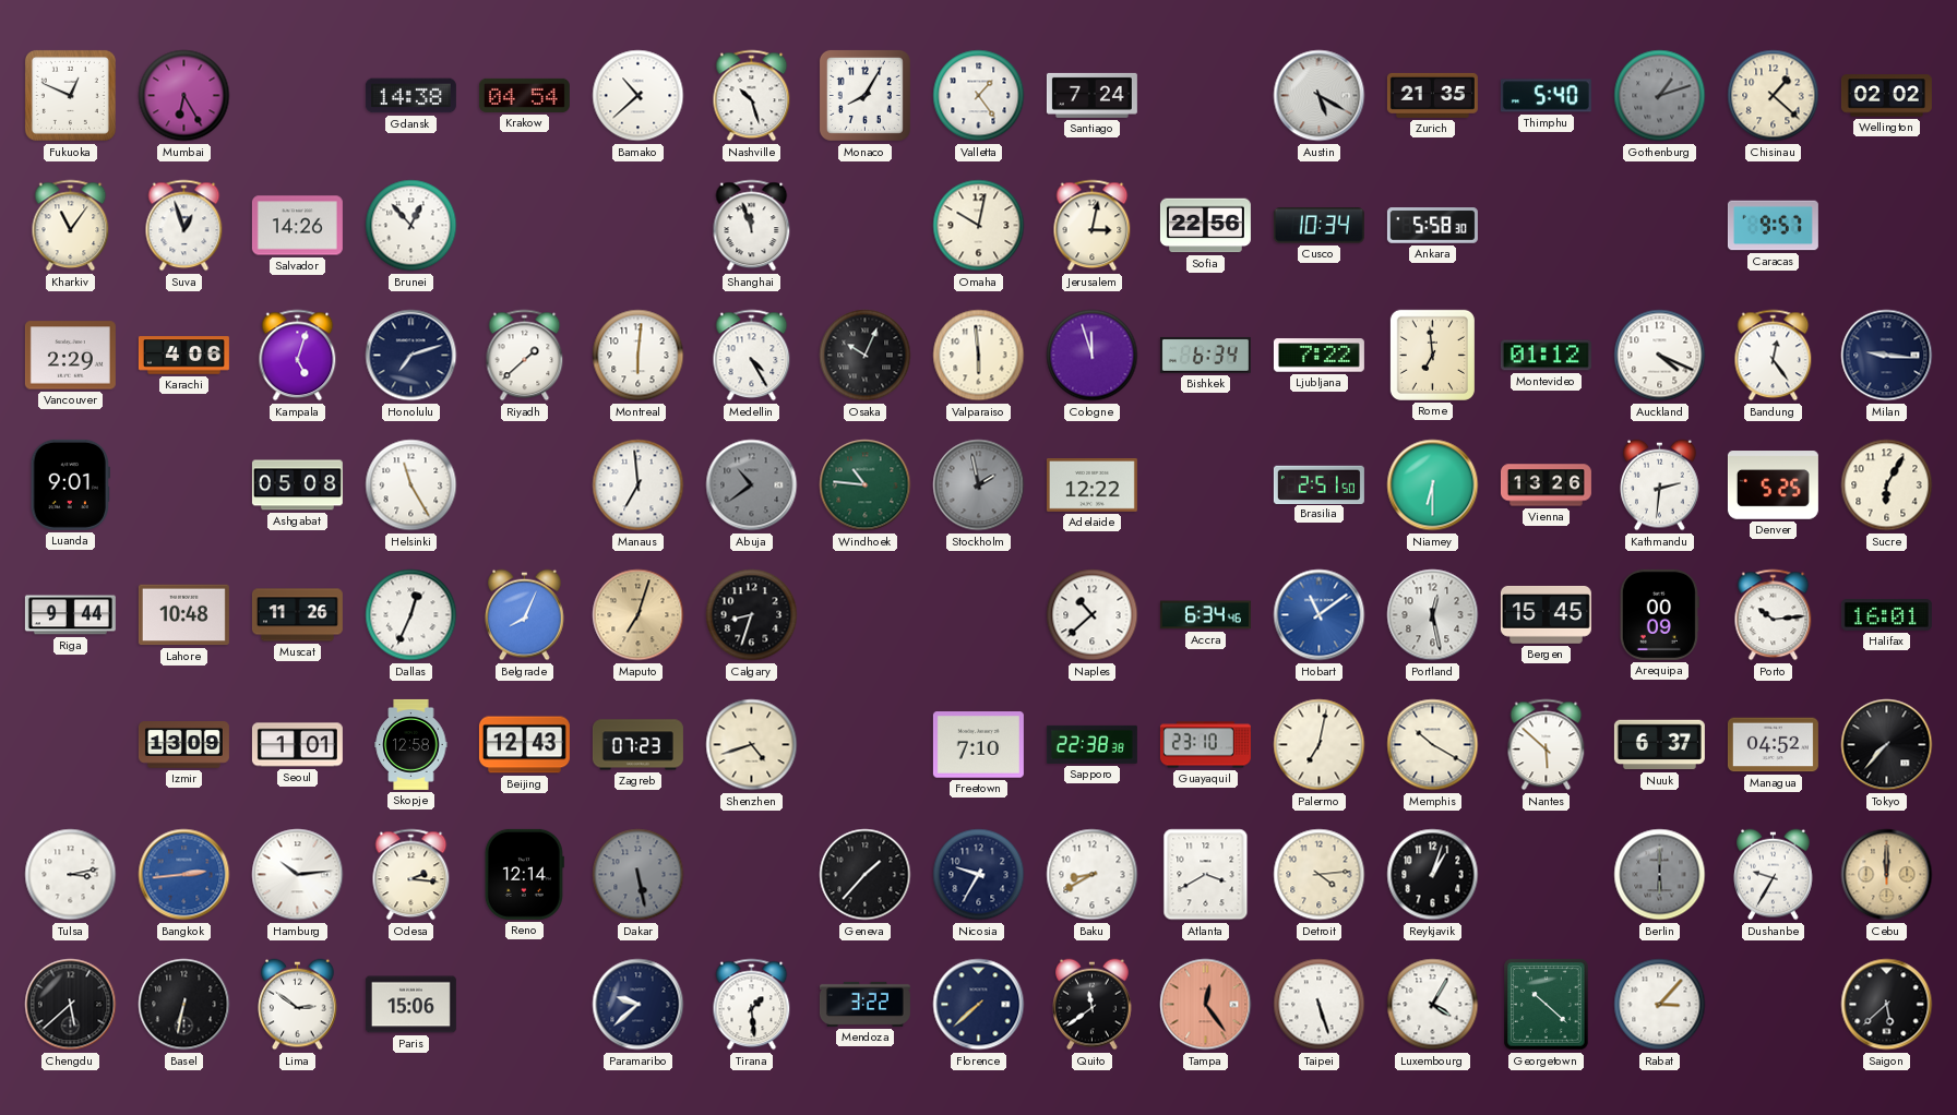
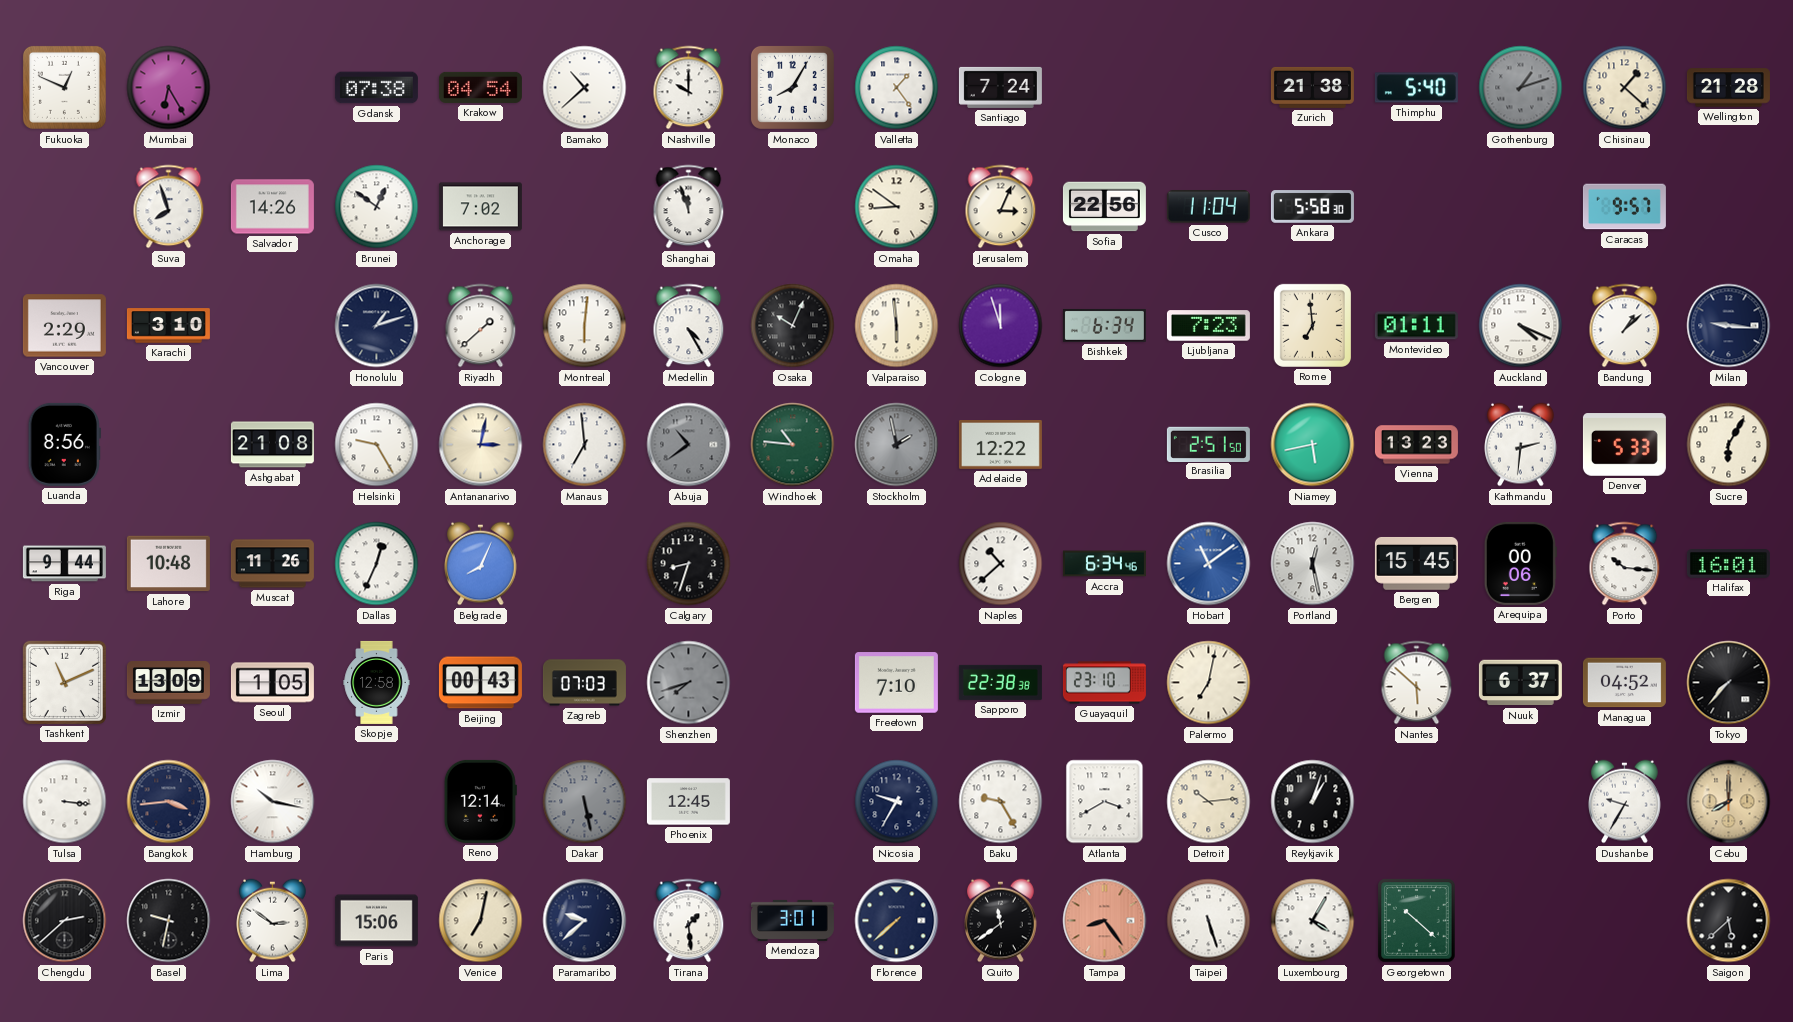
Gdansk: 14:38 -> 07:38
Nashville: 10:27 -> 10:00
Austin: 5:20 -> none
Zurich: 21:35 -> 21:38
Wellington: 02:02 -> 21:28
Kharkiv: 11:06 -> none
Suva: 12:57 -> 7:57
Brunei: 12:53 -> 12:51
Anchorage: none -> 7:02
Omaha: 10:02 -> 8:51
Jerusalem: 3:02 -> 3:04
Cusco: 10:34 -> 11:04
Karachi: 4:06 -> 3:10
Kampala: 5:03 -> none
Honolulu: 7:12 -> 1:12
Ljubljana: 7:22 -> 7:23
Montevideo: 01:12 -> 01:11
Bandung: 12:24 -> 1:08
Luanda: 9:01 -> 8:56
Ashgabat: 05:08 -> 21:08
Helsinki: 11:25 -> 9:25
Antananarivo: none -> 3:02
Niamey: 6:30 -> 5:43
Vienna: 13:26 -> 13:23
Denver: 5:25 -> 5:33
Maputo: 7:03 -> none
Arequipa: 00:09 -> 00:06
Porto: 10:14 -> 10:16
Tashkent: none -> 11:11
Seoul: 1:01 -> 1:05
Beijing: 12:43 -> 00:43
Zagreb: 07:23 -> 07:03
Shenzhen: 4:42 -> 7:42
Shenzhen dial: cream -> grey
Memphis: 10:20 -> none
Tulsa: 3:13 -> 3:16
Bangkok: 2:44 -> 3:44
Bangkok dial: blue -> navy
Hamburg: 10:14 -> 10:17
Odesa: 2:16 -> none
Phoenix: none -> 12:45
Geneva: 1:37 -> none
Baku: 8:40 -> 9:25
Detroit: 4:14 -> 10:14
Berlin: 6:00 -> none
Cebu: 12:00 -> 8:00
Chengdu: 5:38 -> 2:38
Basel: 6:32 -> 9:32
Venice: none -> 7:02
Mendoza: 3:22 -> 3:01
Tampa: 12:24 -> 8:24
Rabat: 3:07 -> none
